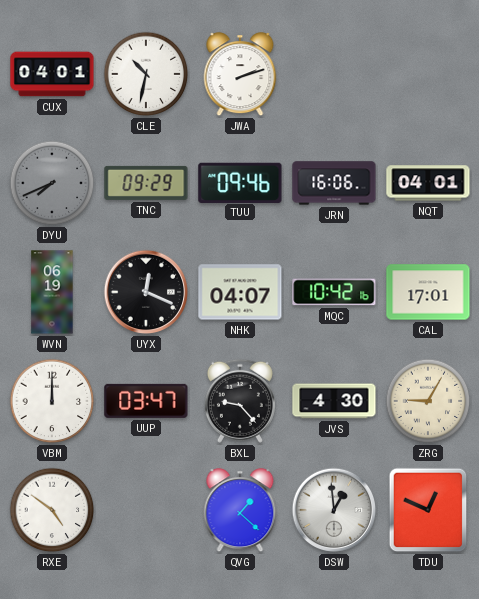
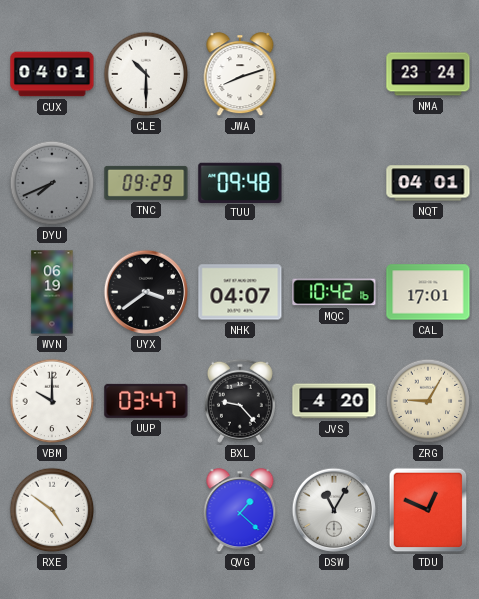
CLE: 10:32 -> 10:30
JWA: 2:12 -> 8:12
NMA: none -> 23:24
TUU: 09:46 -> 09:48
JRN: 16:06 -> none
UYX: 12:19 -> 3:39
VBM: 12:00 -> 10:00
JVS: 4:30 -> 4:20
DSW: 12:59 -> 11:05
